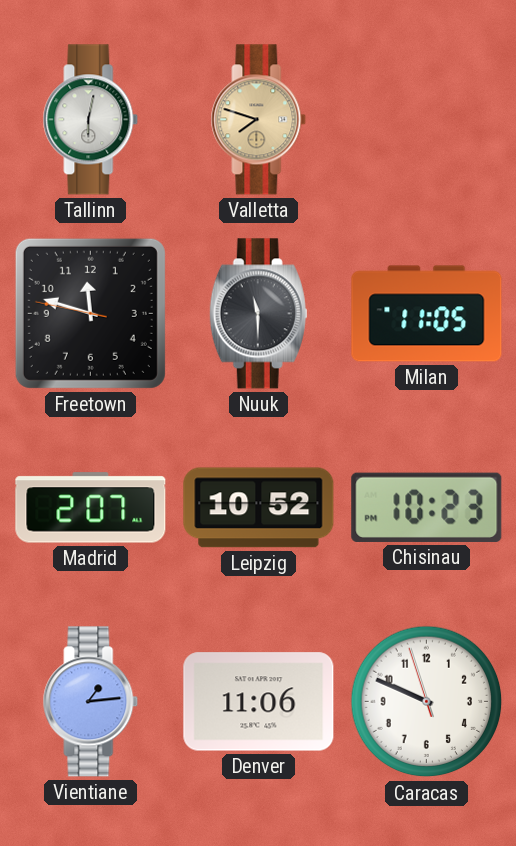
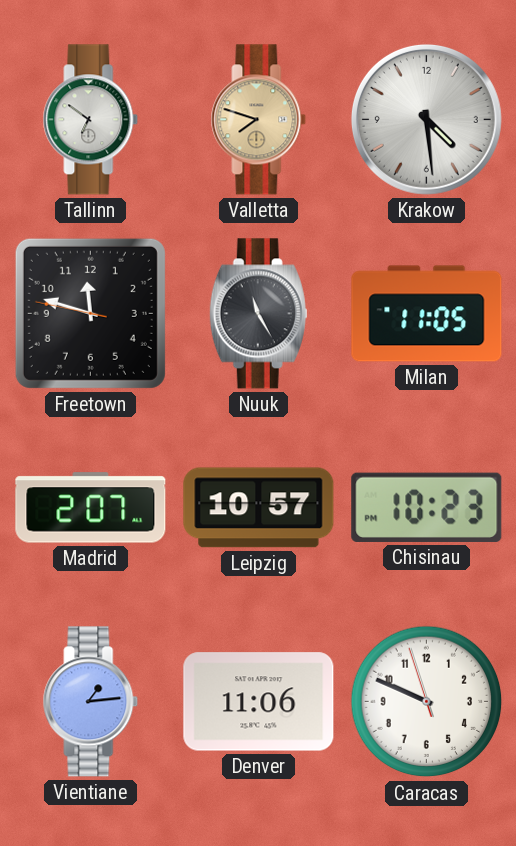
Tallinn: 6:02 -> 6:51
Krakow: none -> 4:29
Nuuk: 11:30 -> 11:25
Leipzig: 10:52 -> 10:57
